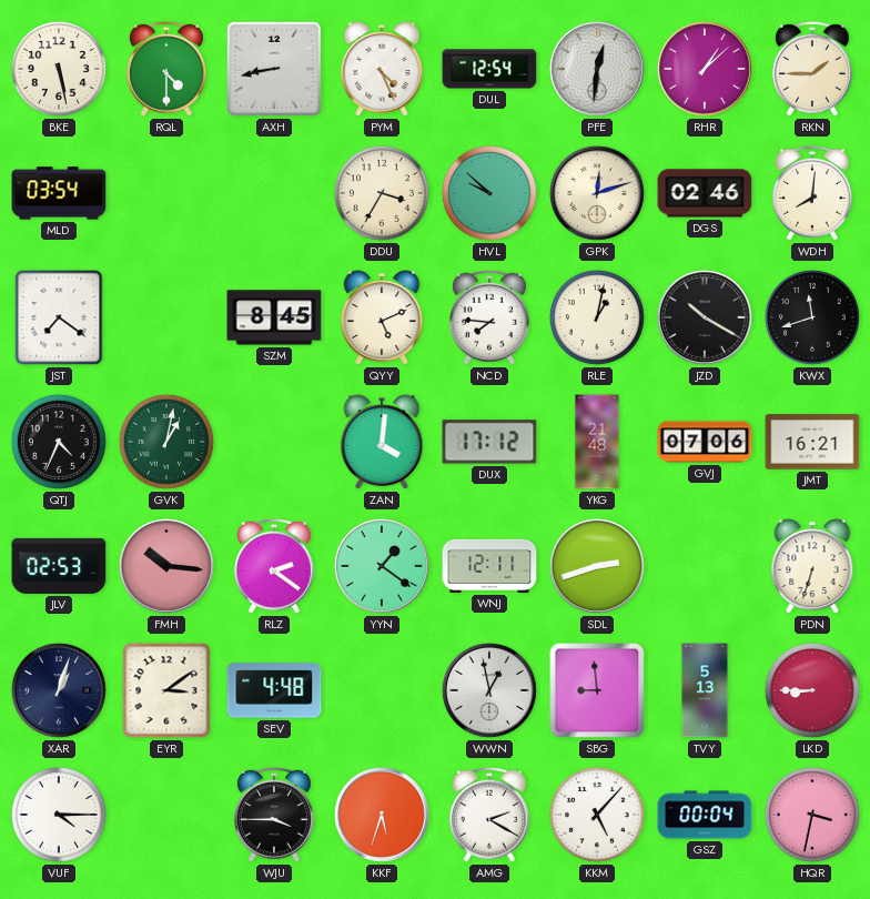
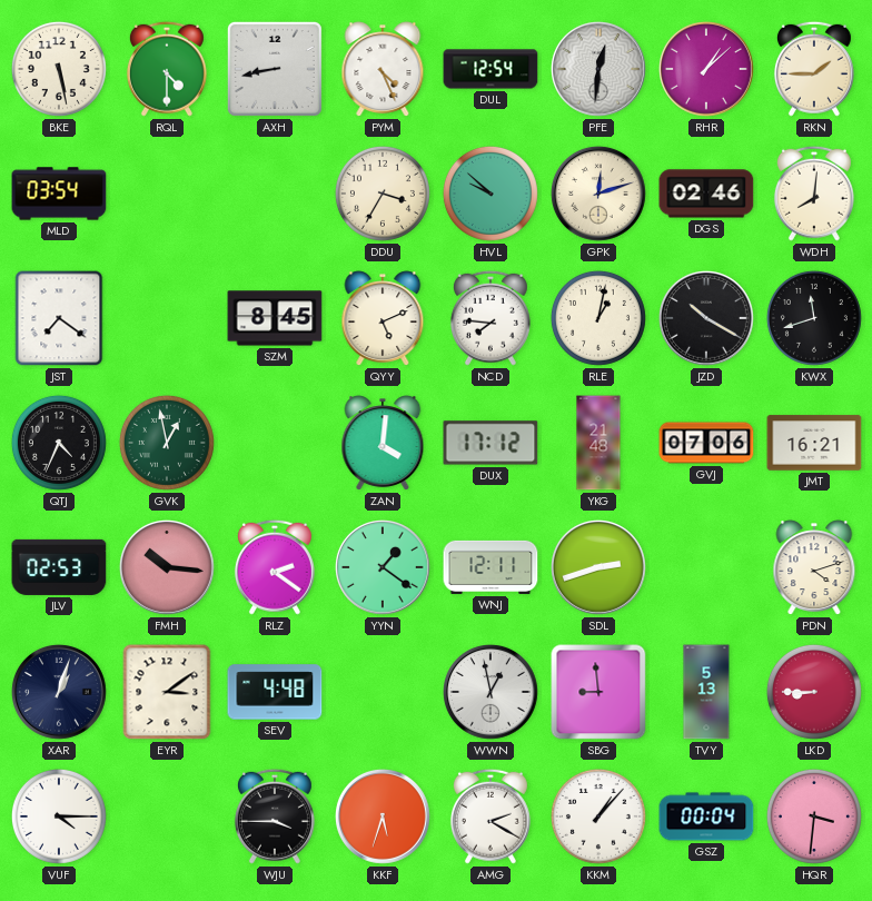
GVK: 1:02 -> 12:58
PDN: 6:33 -> 4:12
KKM: 5:07 -> 1:07
HQR: 3:32 -> 3:31
